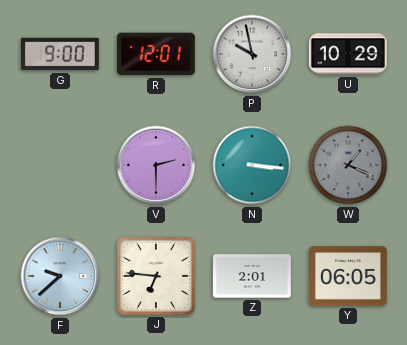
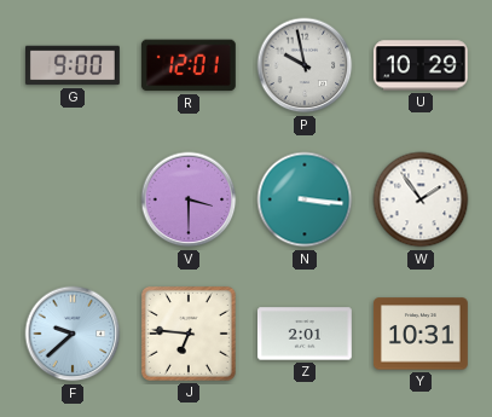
V: 2:30 -> 3:30
W: 1:19 -> 1:54
W dial: grey -> white
Y: 06:05 -> 10:31
